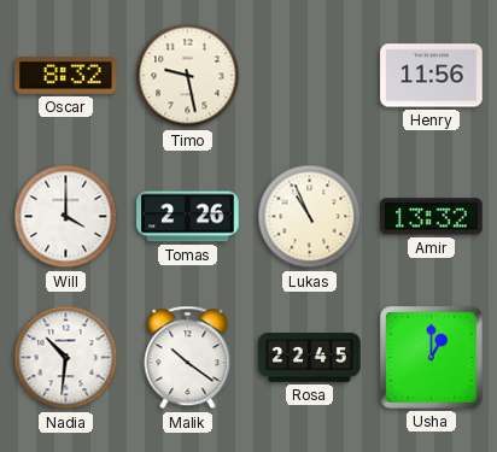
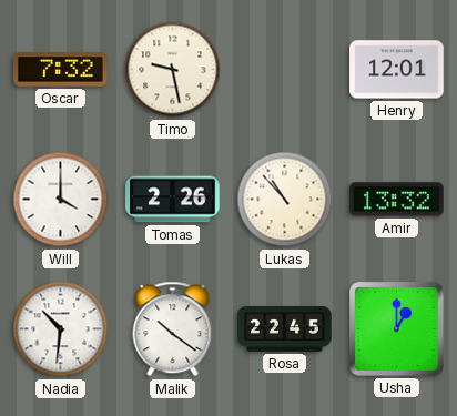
Oscar: 8:32 -> 7:32
Henry: 11:56 -> 12:01
Lukas: 10:56 -> 10:53
